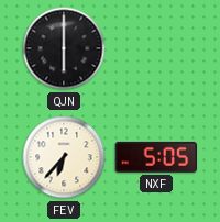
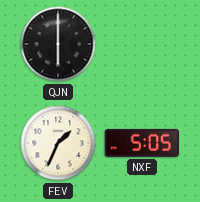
FEV: 6:37 -> 1:34
